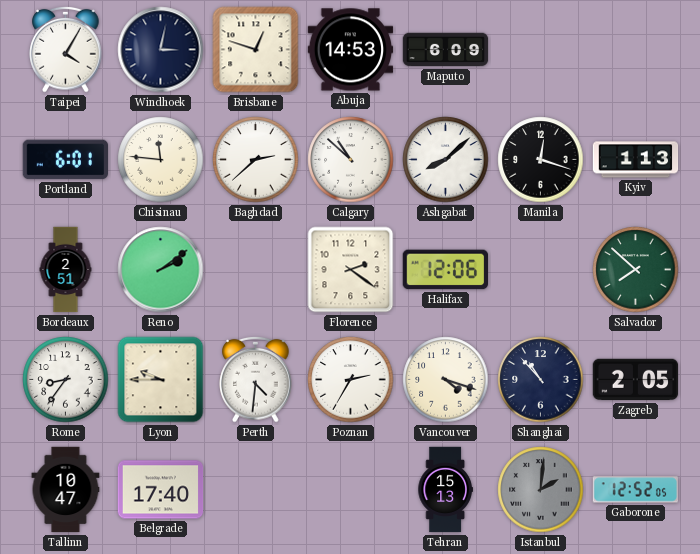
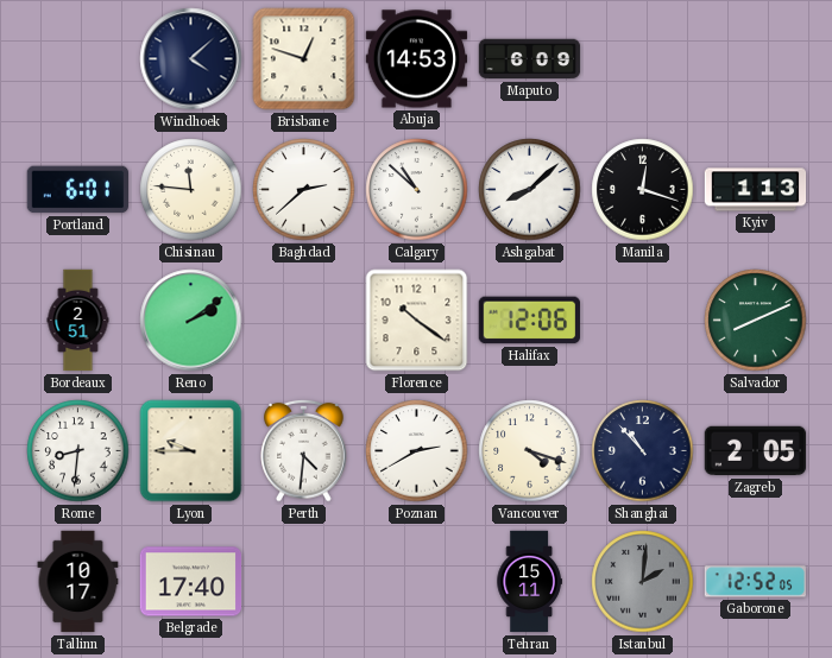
Taipei: 4:05 -> none
Windhoek: 3:02 -> 4:08
Florence: 2:21 -> 10:21
Salvador: 7:52 -> 8:11
Rome: 8:36 -> 8:31
Poznan: 2:35 -> 2:40
Tallinn: 10:47 -> 10:17
Tehran: 15:13 -> 15:11
